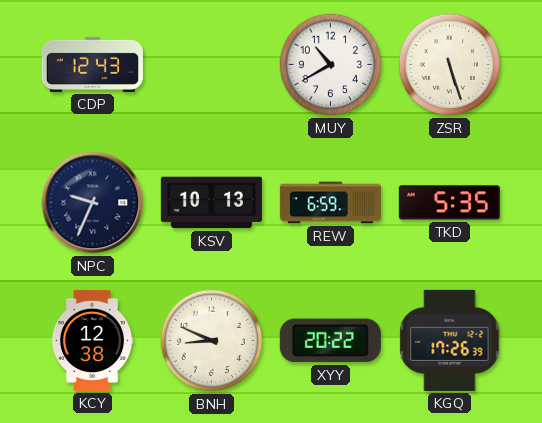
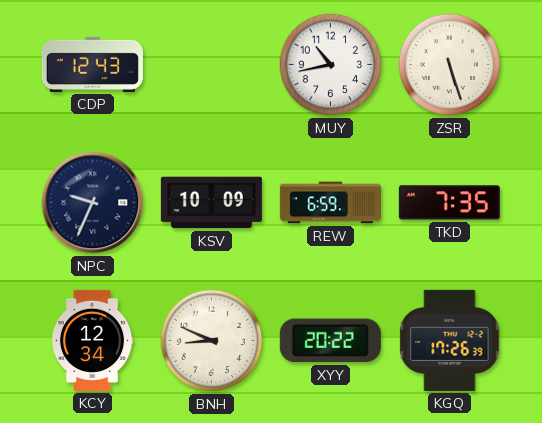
MUY: 10:40 -> 10:43
KSV: 10:13 -> 10:09
TKD: 5:35 -> 7:35
KCY: 12:38 -> 12:34
